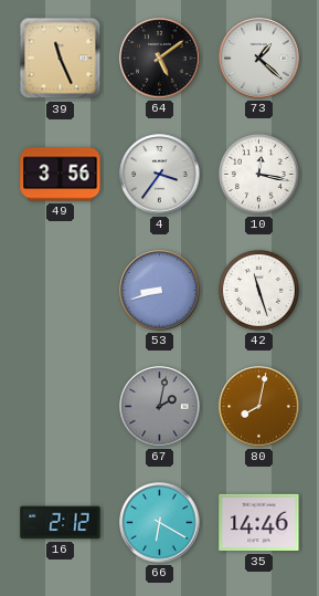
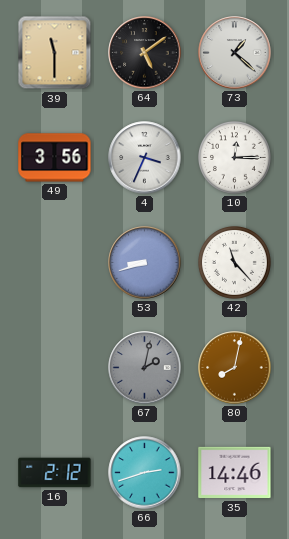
39: 11:26 -> 11:30
4: 3:36 -> 3:34
10: 12:17 -> 12:15
42: 11:27 -> 11:23
66: 6:20 -> 2:42
